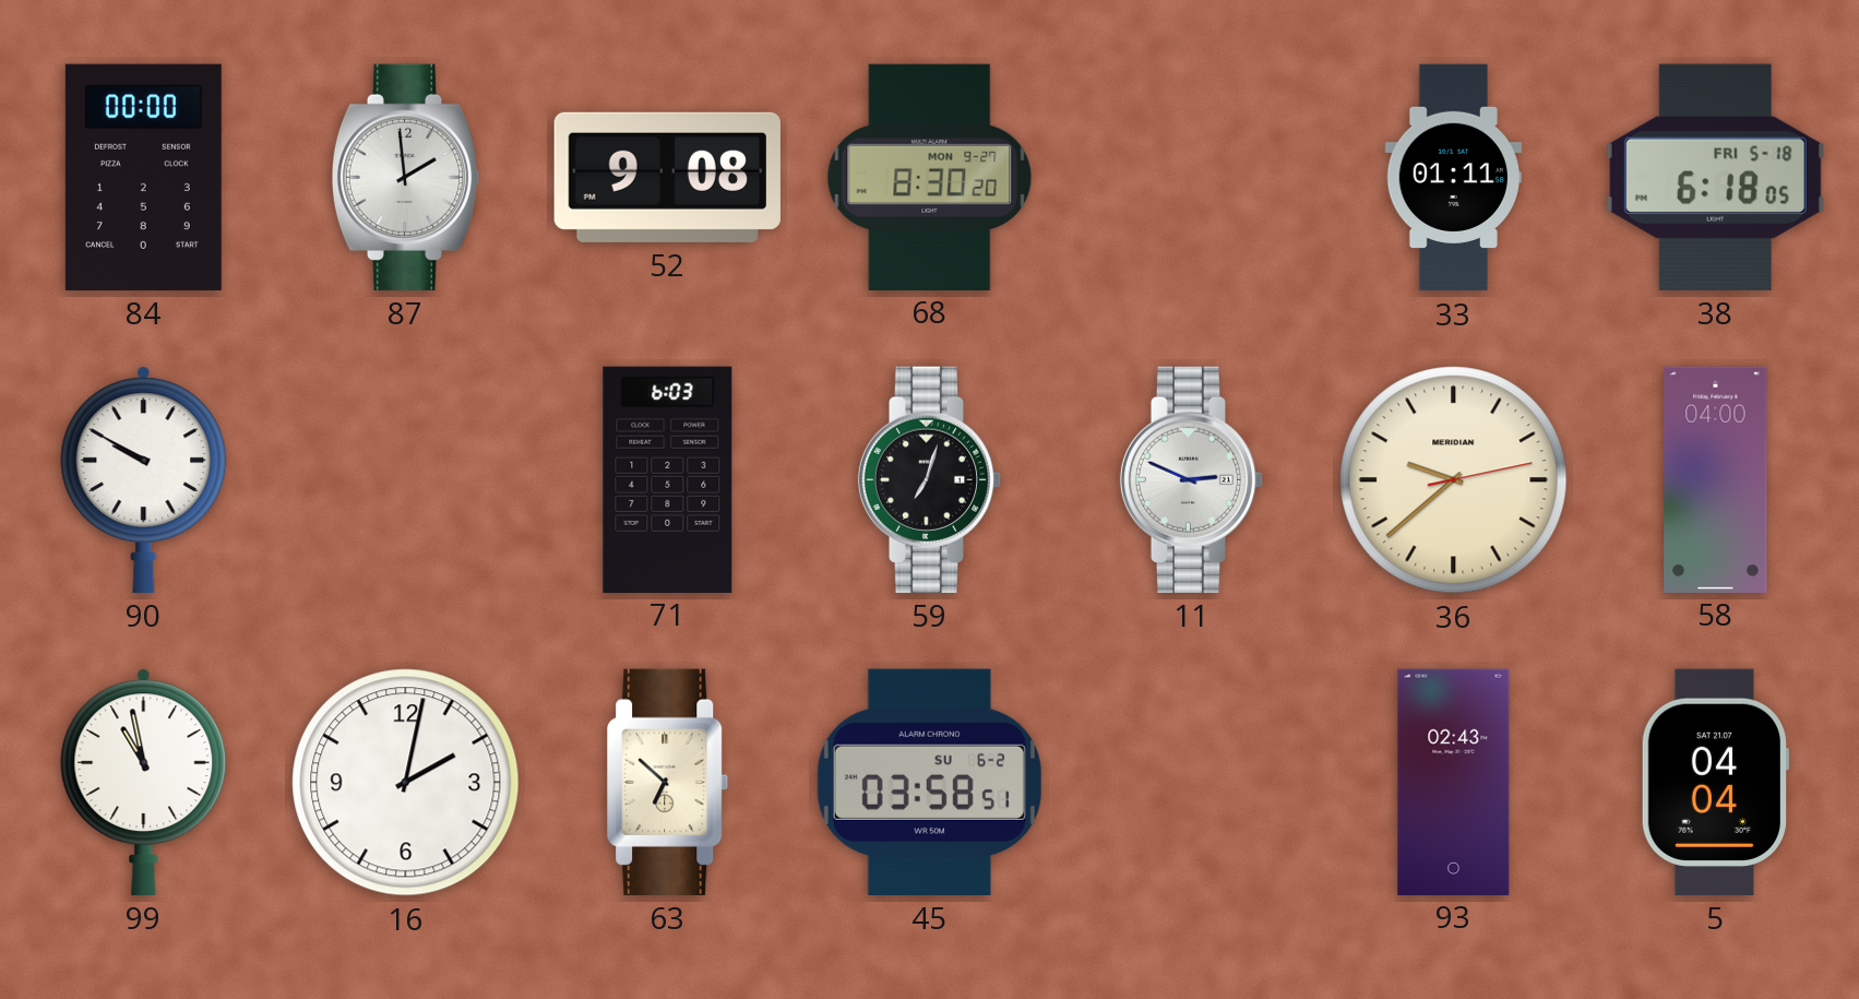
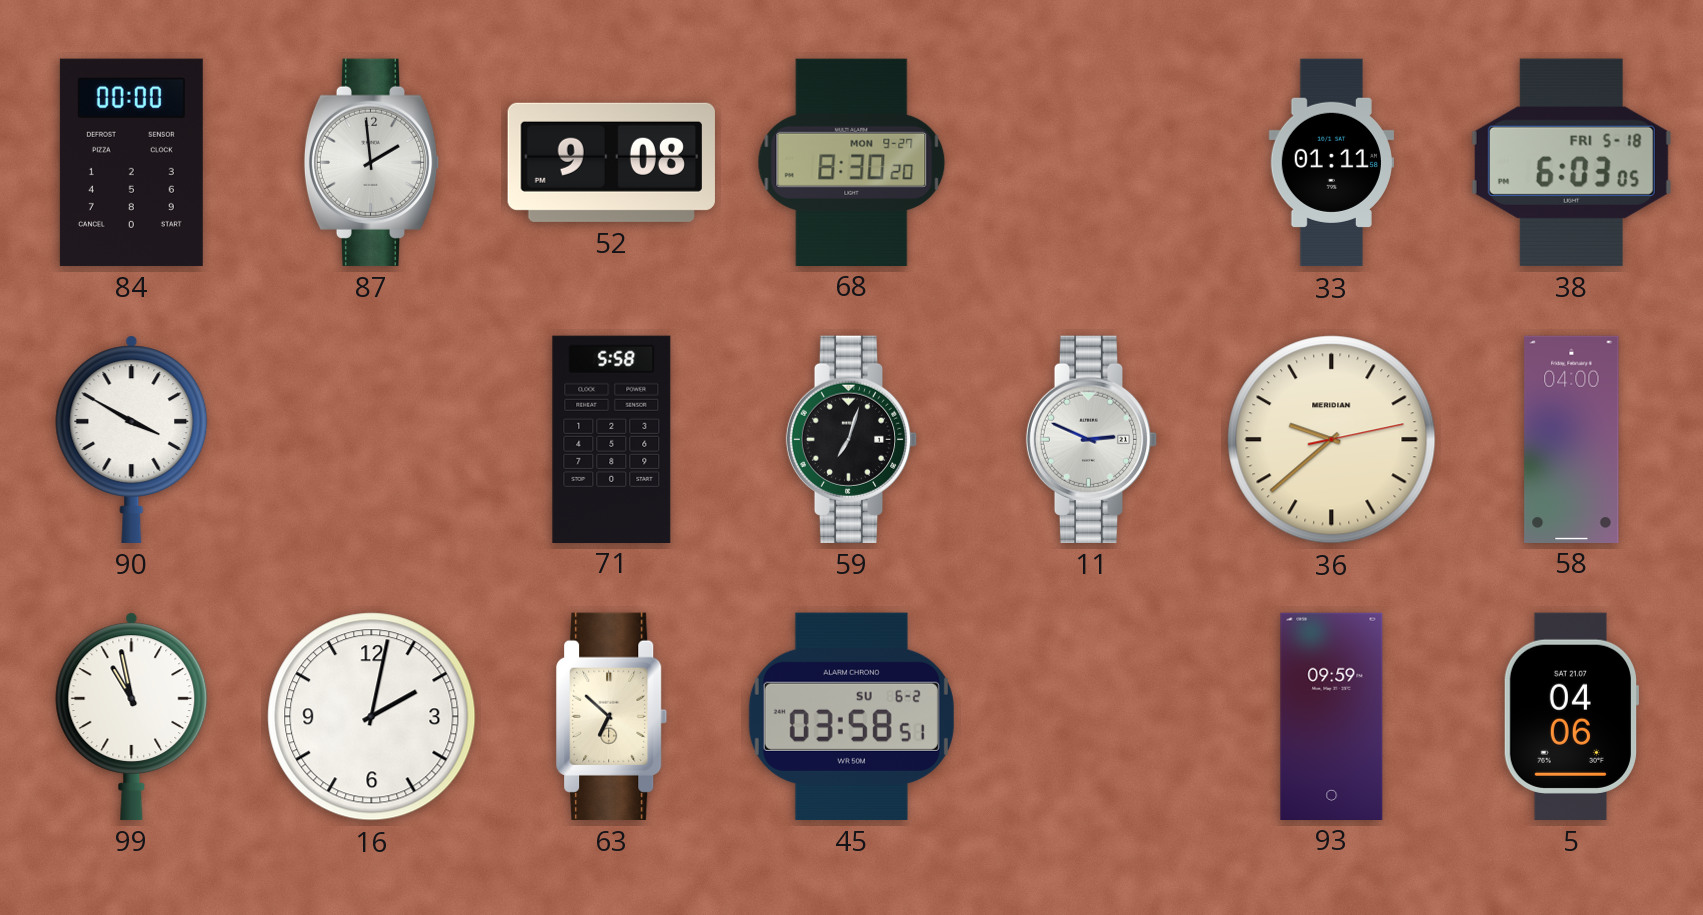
38: 6:18 -> 6:03
90: 9:50 -> 3:50
71: 6:03 -> 5:58
93: 02:43 -> 09:59
5: 04:04 -> 04:06
